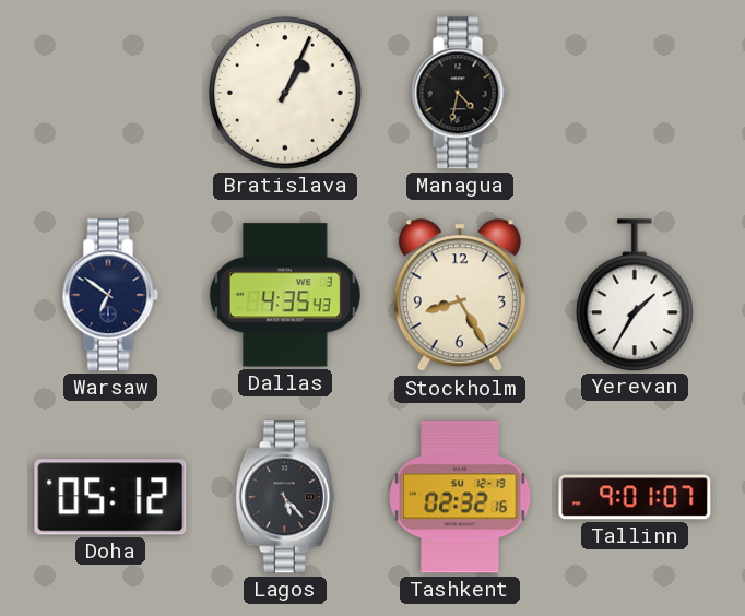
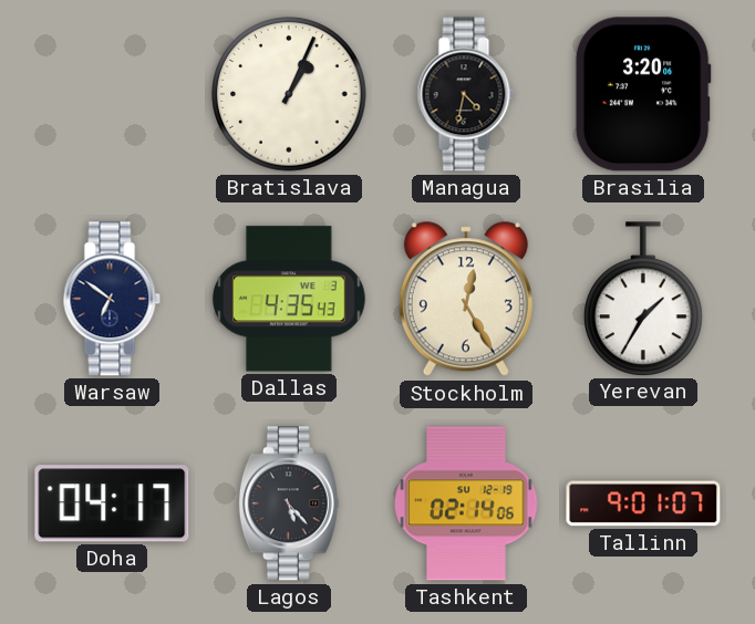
Brasilia: none -> 3:20
Stockholm: 8:25 -> 12:25
Doha: 05:12 -> 04:17
Tashkent: 02:32 -> 02:14
